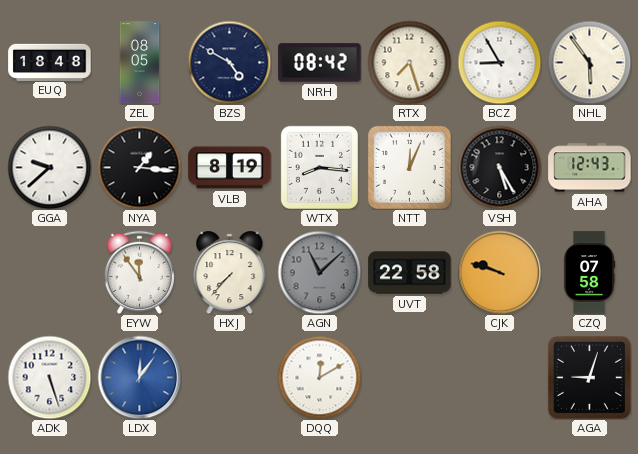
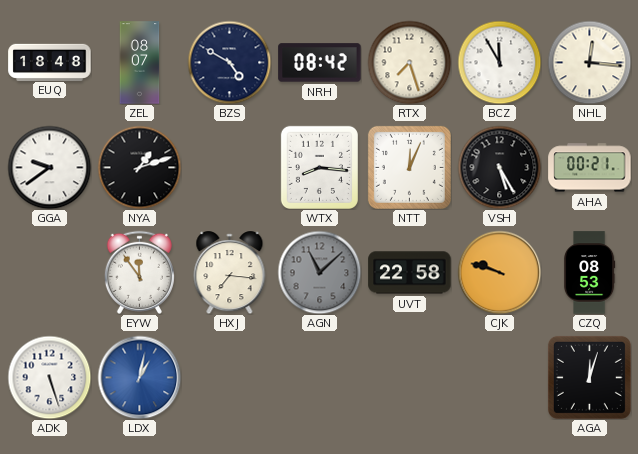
ZEL: 08:05 -> 08:07
BCZ: 8:55 -> 11:55
NHL: 5:54 -> 12:16
GGA: 9:38 -> 9:39
NYA: 1:16 -> 1:12
VLB: 8:19 -> none
AHA: 12:43 -> 00:21
HXJ: 7:37 -> 7:16
CZQ: 07:58 -> 08:53
LDX: 12:06 -> 1:02
DQQ: 12:10 -> none
AGA: 9:03 -> 12:03
